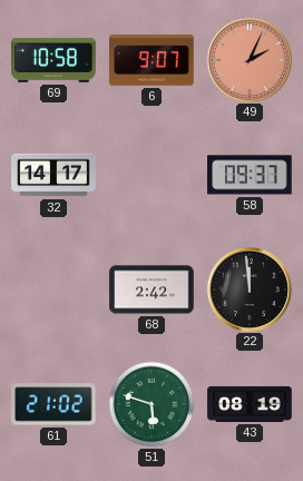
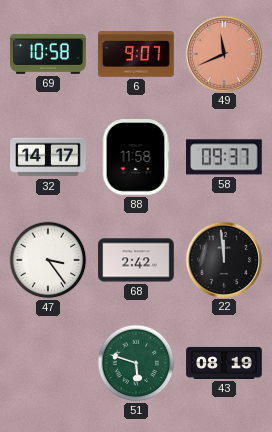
49: 2:04 -> 11:41
88: none -> 11:58
47: none -> 3:24
61: 21:02 -> none
